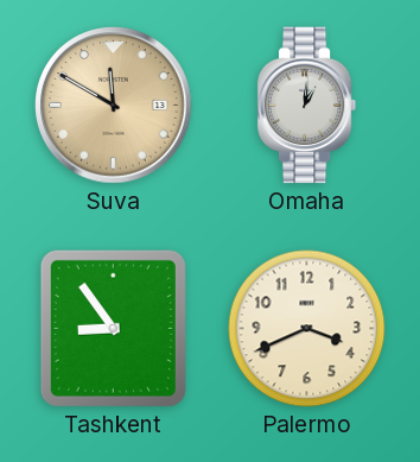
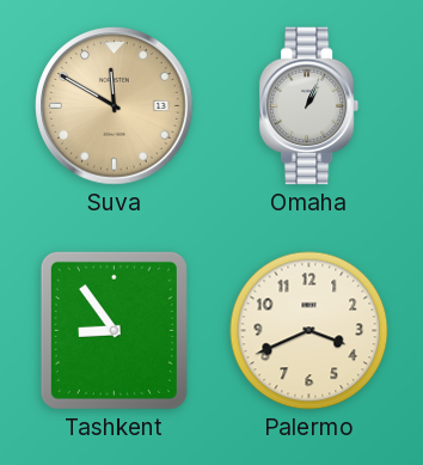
Omaha: 1:01 -> 1:04
